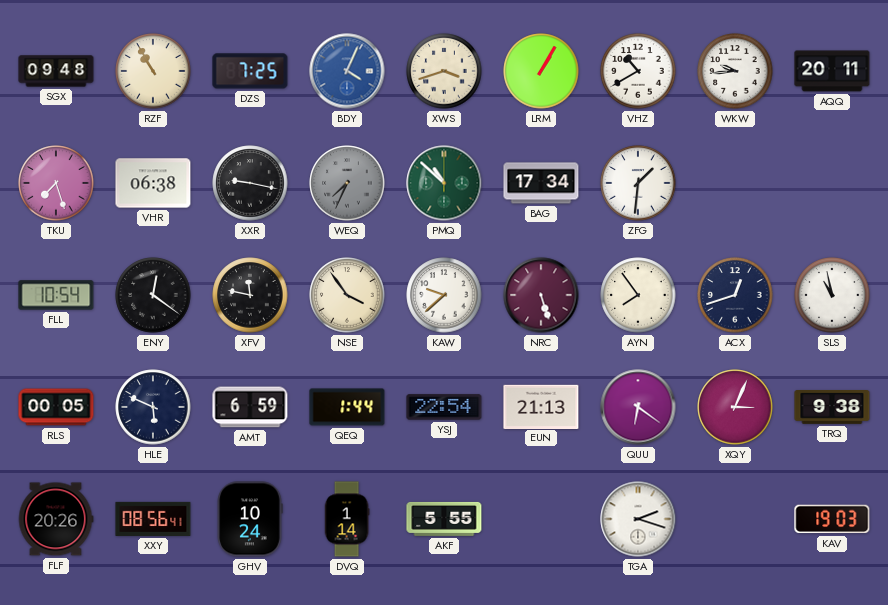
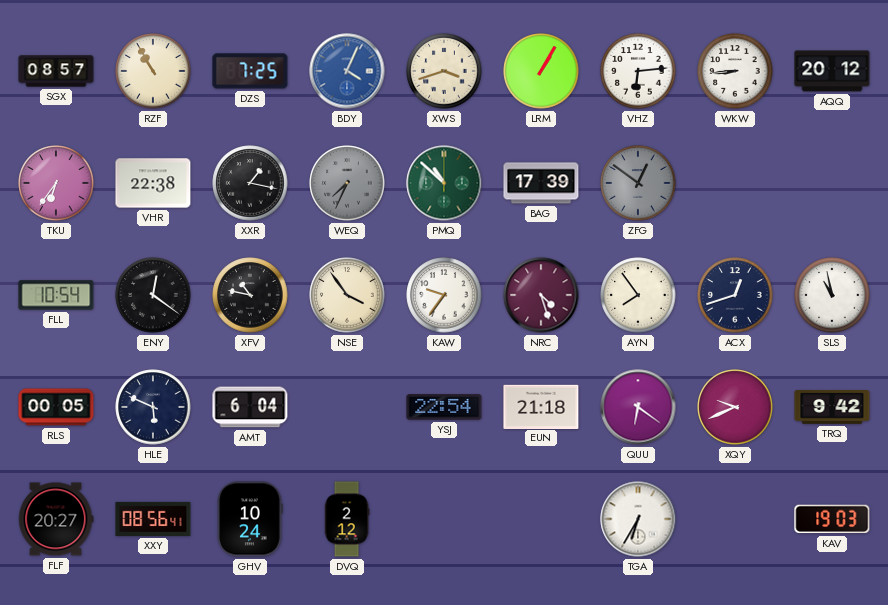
SGX: 09:48 -> 08:57
VHZ: 10:40 -> 6:14
WKW: 9:44 -> 8:44
AQQ: 20:11 -> 20:12
TKU: 7:27 -> 6:36
VHR: 06:38 -> 22:38
XXR: 9:17 -> 1:17
BAG: 17:34 -> 17:39
ZFG: 1:31 -> 12:51
ZFG dial: white -> grey
XFV: 11:47 -> 10:47
KAW: 9:38 -> 9:36
NRC: 5:27 -> 4:27
AMT: 6:59 -> 6:04
QEQ: 1:44 -> none
EUN: 21:13 -> 21:18
XQY: 3:04 -> 9:41
TRQ: 9:38 -> 9:42
FLF: 20:26 -> 20:27
DVQ: 1:14 -> 2:12
AKF: 5:55 -> none
TGA: 2:18 -> 6:35
